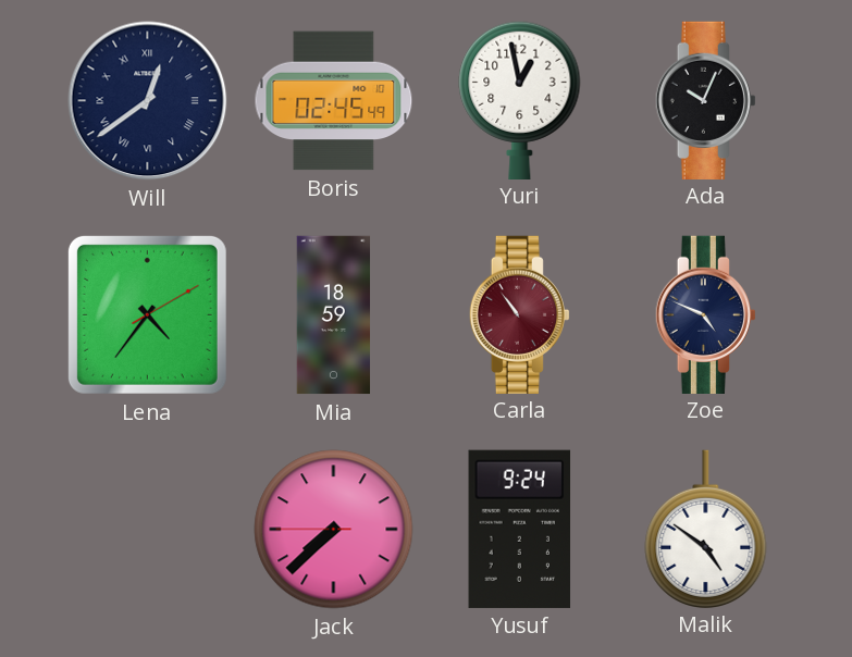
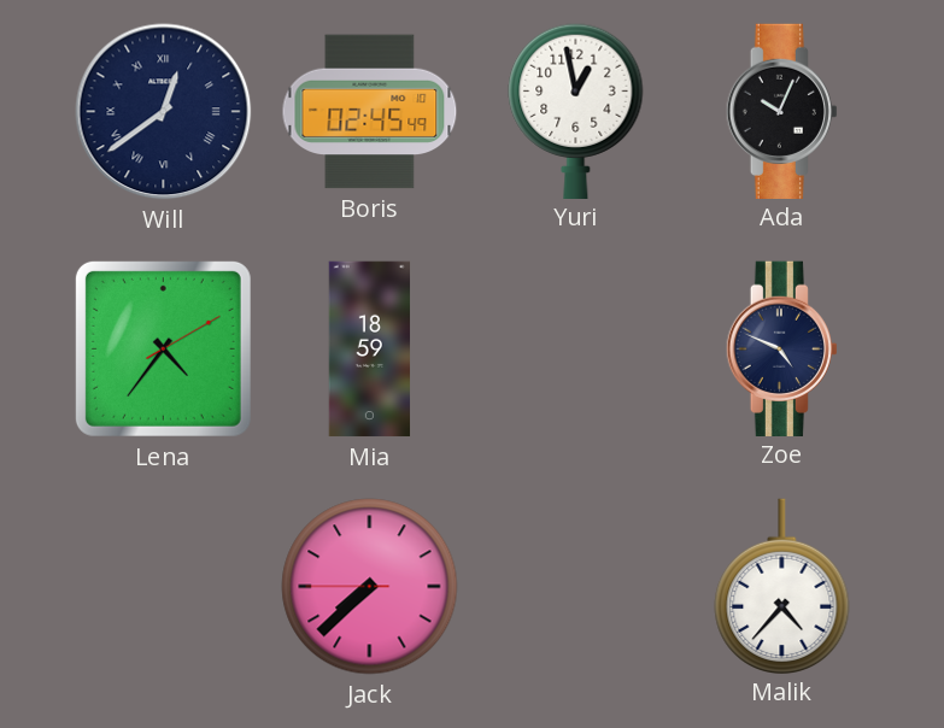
Carla: 10:54 -> none
Yusuf: 9:24 -> none
Malik: 4:51 -> 4:37
